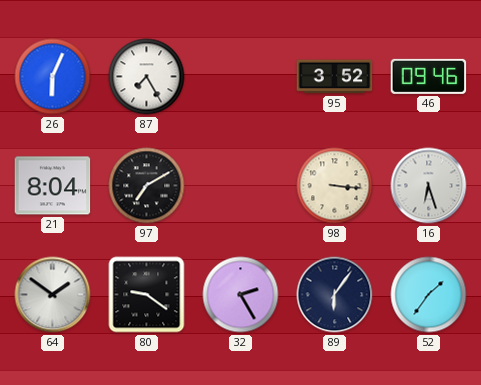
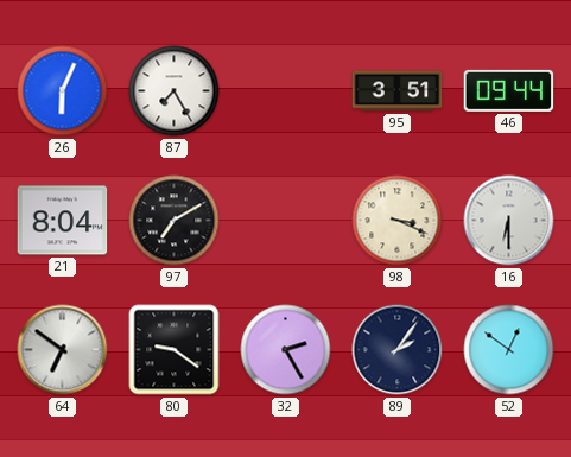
95: 3:52 -> 3:51
46: 09:46 -> 09:44
98: 3:16 -> 3:19
16: 6:27 -> 6:30
64: 1:51 -> 6:51
89: 6:06 -> 2:06
52: 1:36 -> 12:51
